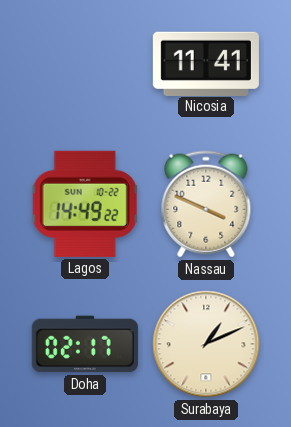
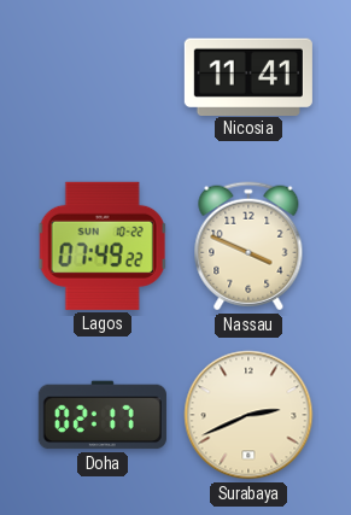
Lagos: 14:49 -> 07:49
Surabaya: 1:11 -> 2:41
